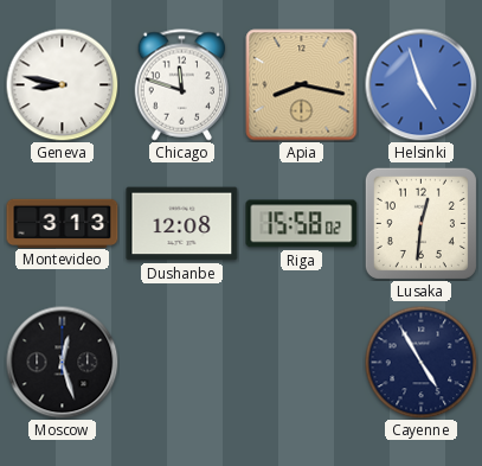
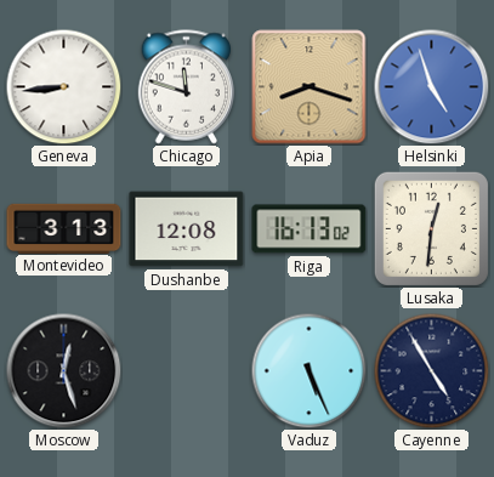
Geneva: 8:47 -> 8:44
Apia: 8:17 -> 8:18
Riga: 15:58 -> 16:13
Vaduz: none -> 5:26
